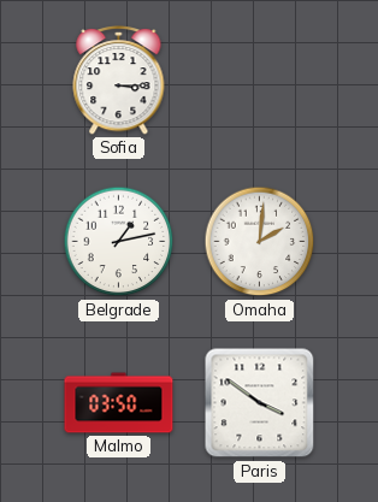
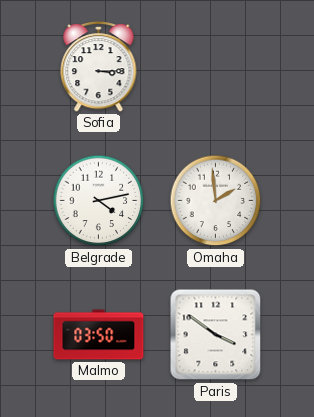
Belgrade: 1:13 -> 4:13
Omaha: 2:01 -> 1:59
